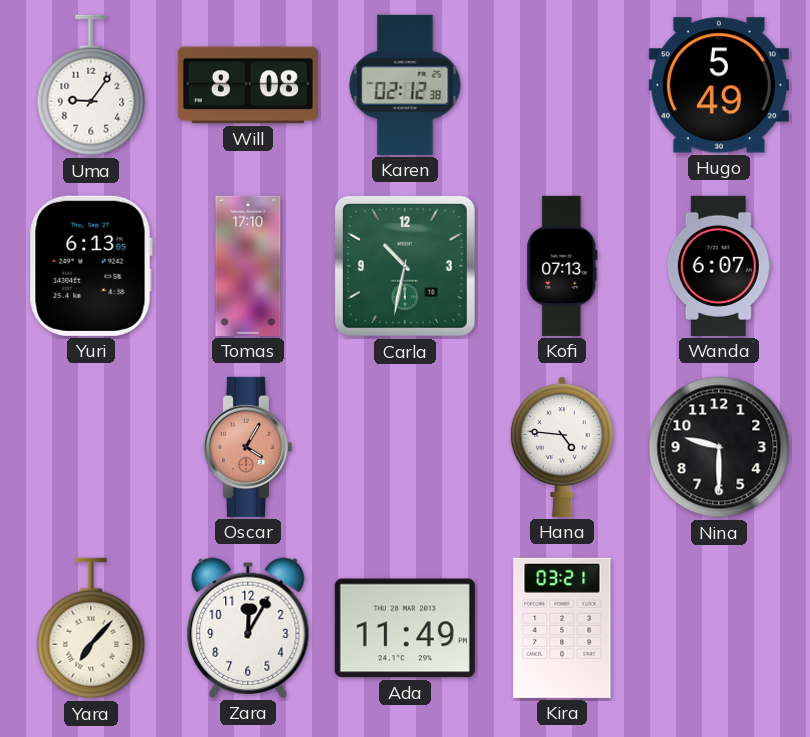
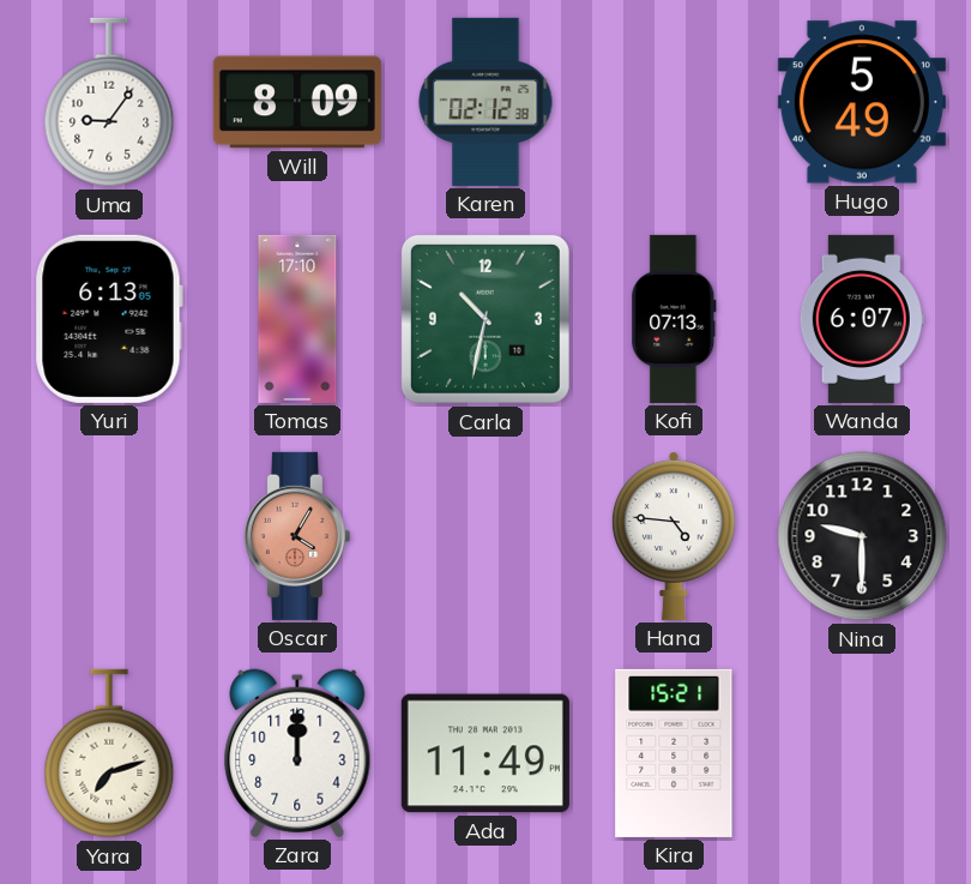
Will: 8:08 -> 8:09
Yara: 7:07 -> 7:12
Zara: 12:05 -> 12:00
Kira: 03:21 -> 15:21
